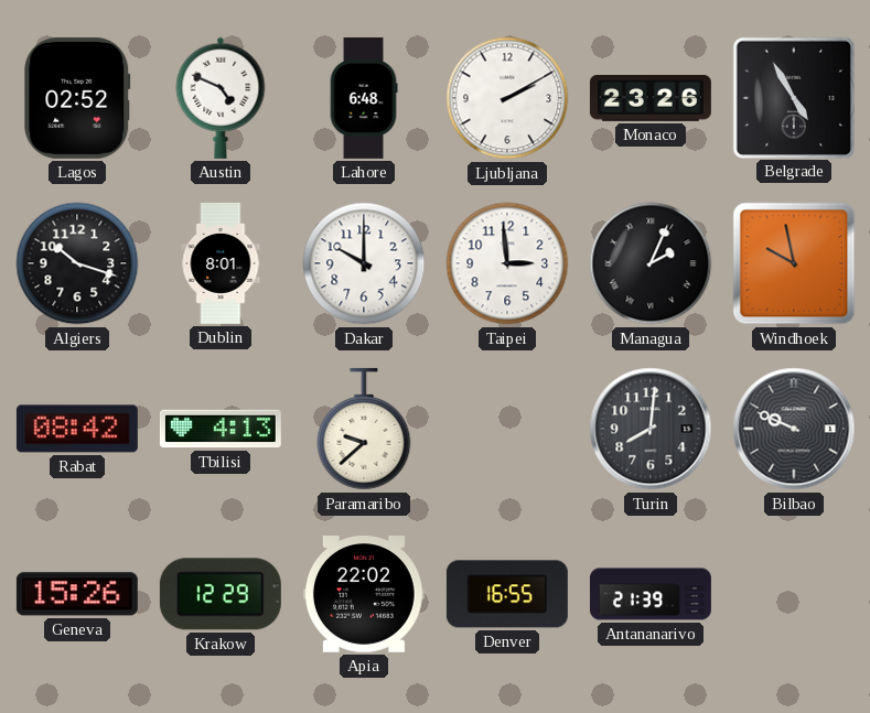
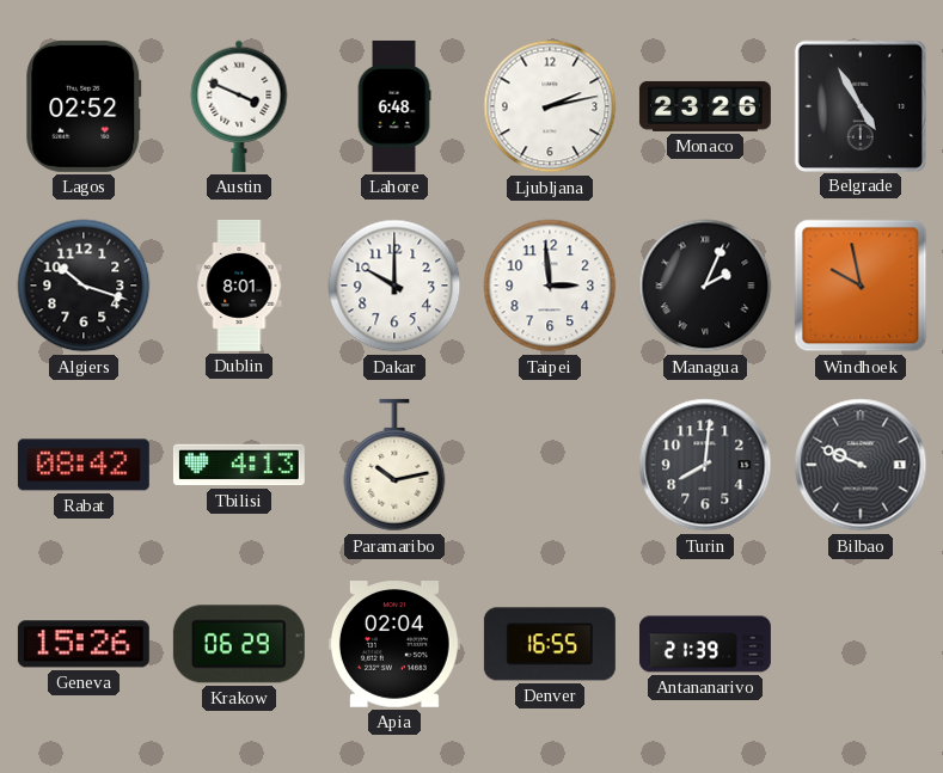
Austin: 4:49 -> 3:49
Ljubljana: 2:10 -> 2:13
Paramaribo: 9:38 -> 10:13
Krakow: 12:29 -> 06:29
Apia: 22:02 -> 02:04
